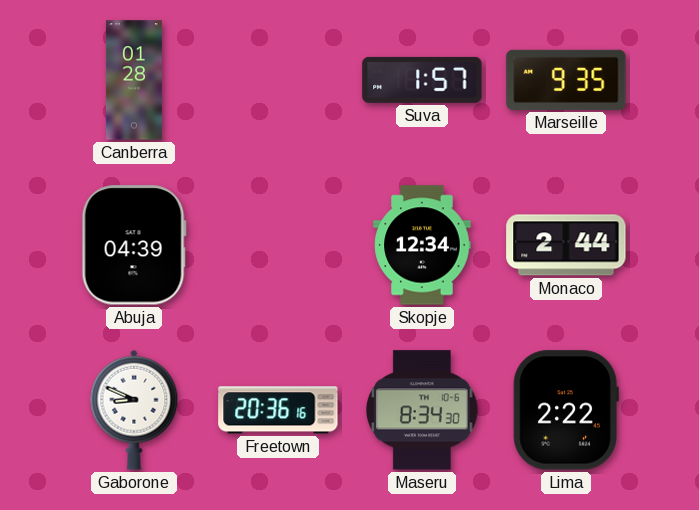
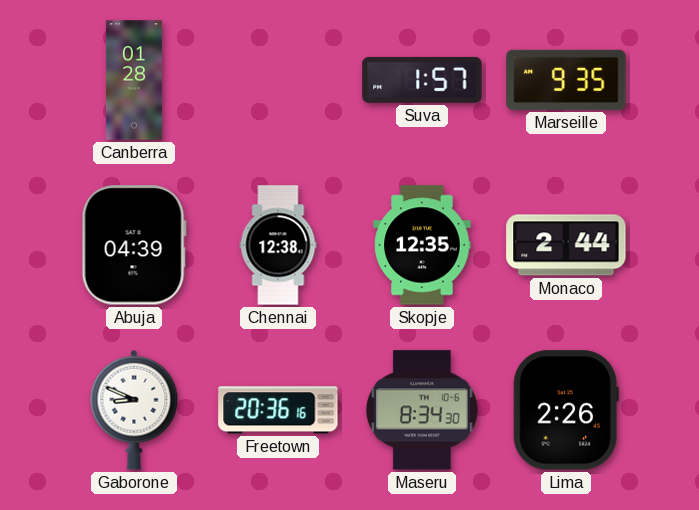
Chennai: none -> 12:38
Skopje: 12:34 -> 12:35
Lima: 2:22 -> 2:26
